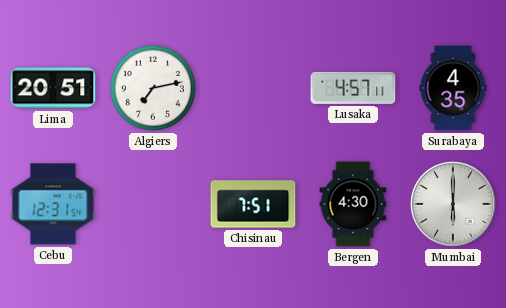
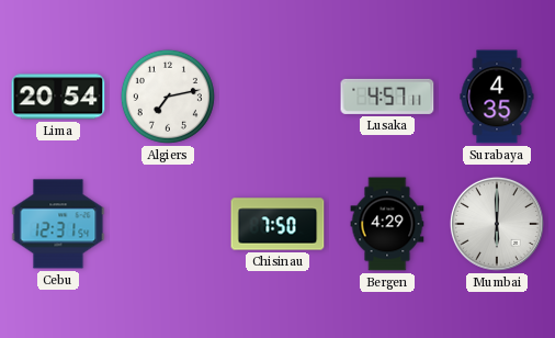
Lima: 20:51 -> 20:54
Chisinau: 7:51 -> 7:50
Bergen: 4:30 -> 4:29
